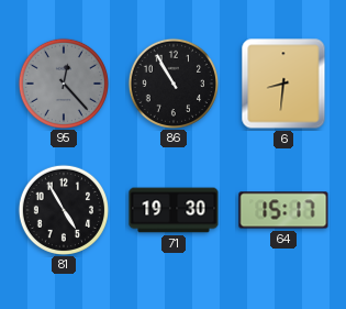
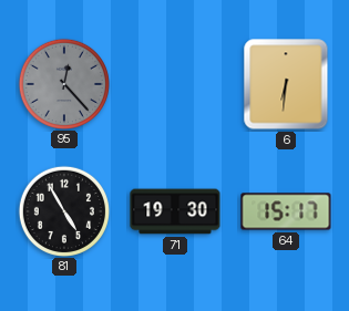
86: 10:55 -> none
6: 8:31 -> 6:31
